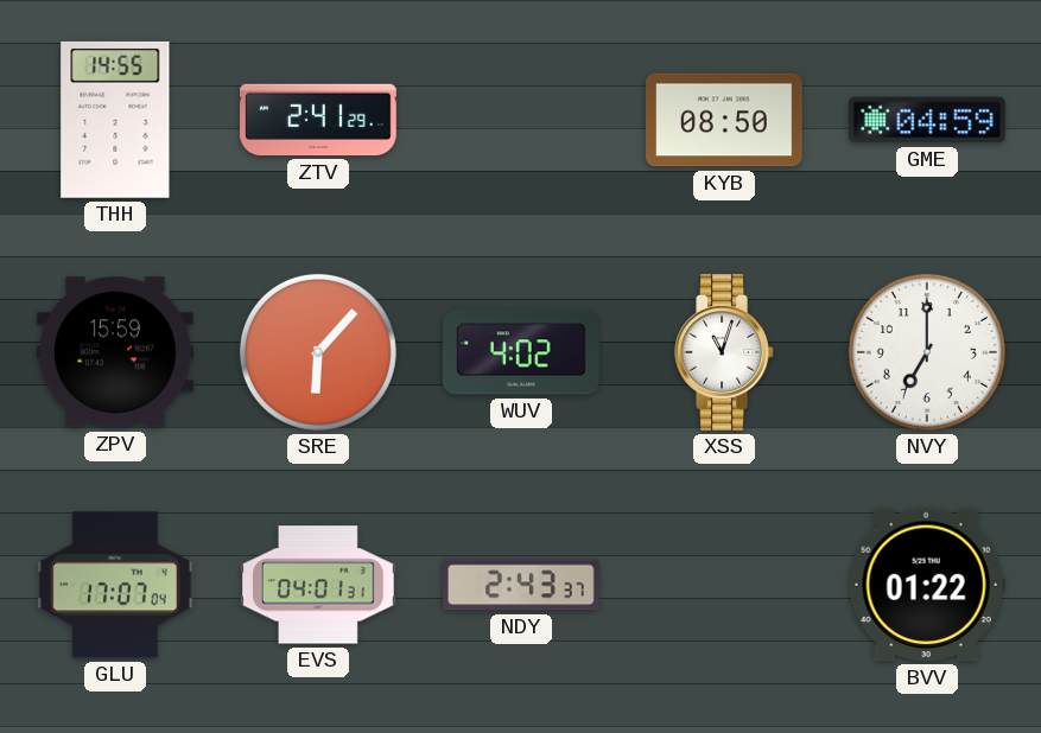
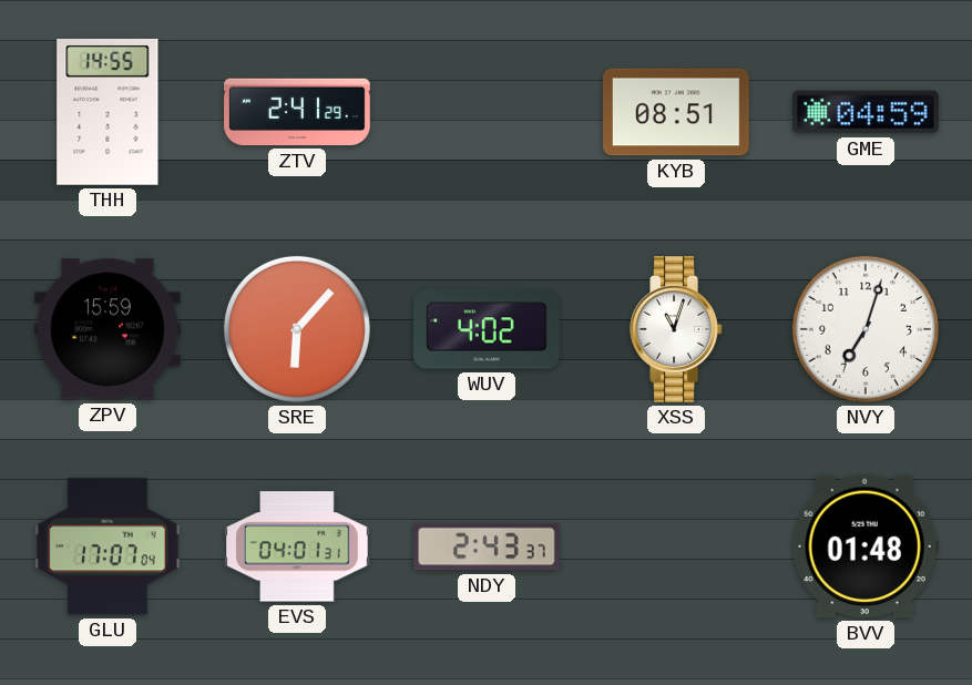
KYB: 08:50 -> 08:51
NVY: 7:00 -> 7:03
BVV: 01:22 -> 01:48
